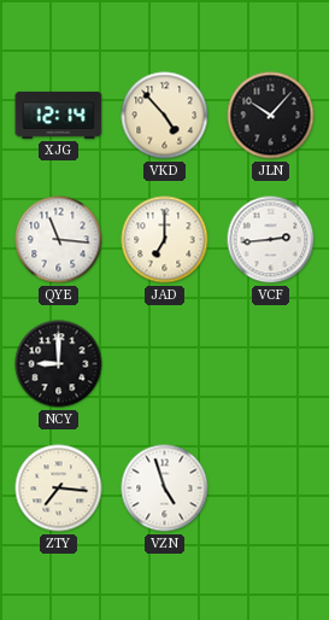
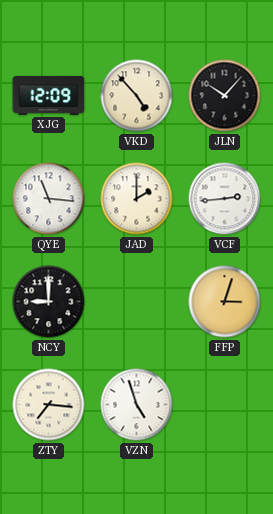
XJG: 12:14 -> 12:09
JAD: 7:00 -> 2:00
FFP: none -> 3:03
